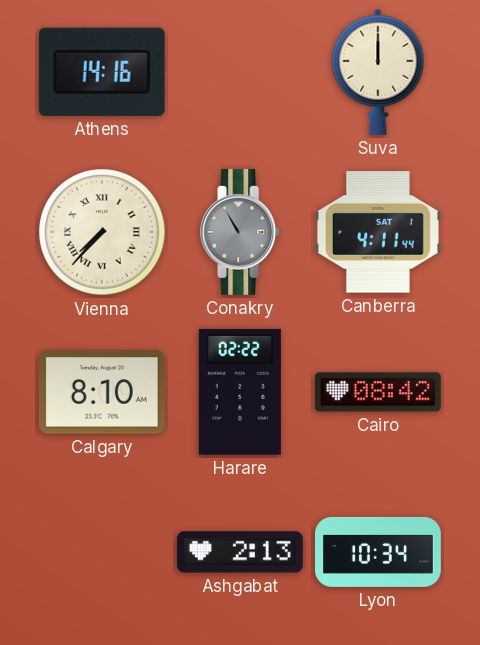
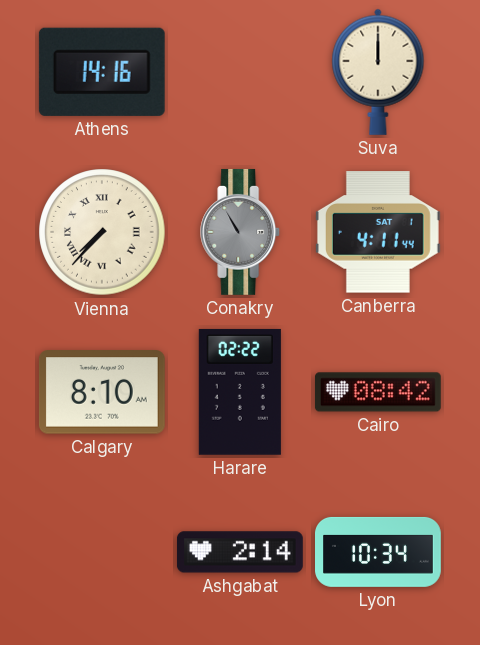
Ashgabat: 2:13 -> 2:14
